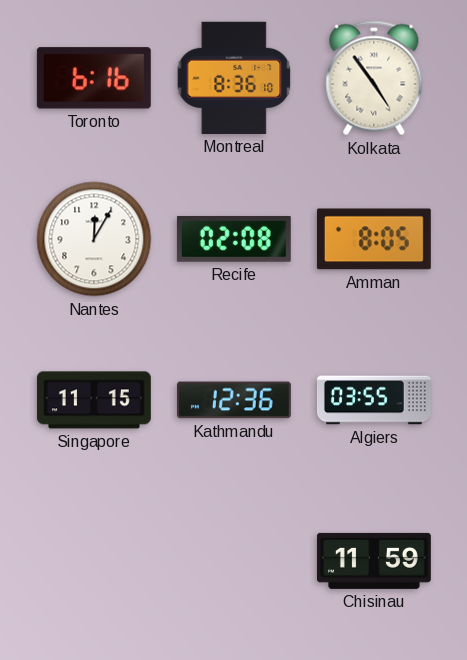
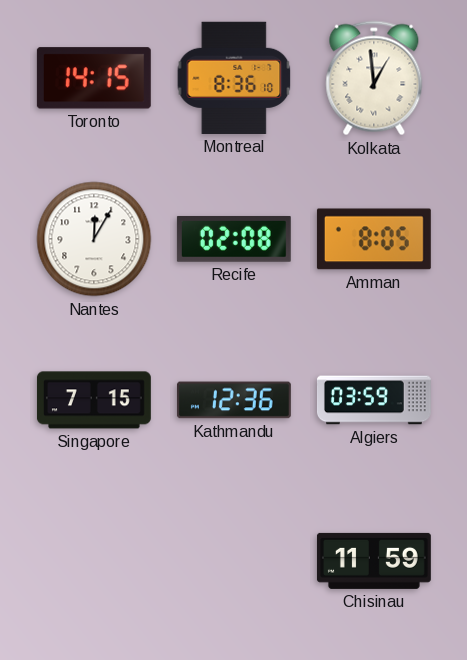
Toronto: 6:16 -> 14:15
Kolkata: 4:54 -> 12:59
Singapore: 11:15 -> 7:15
Algiers: 03:55 -> 03:59
